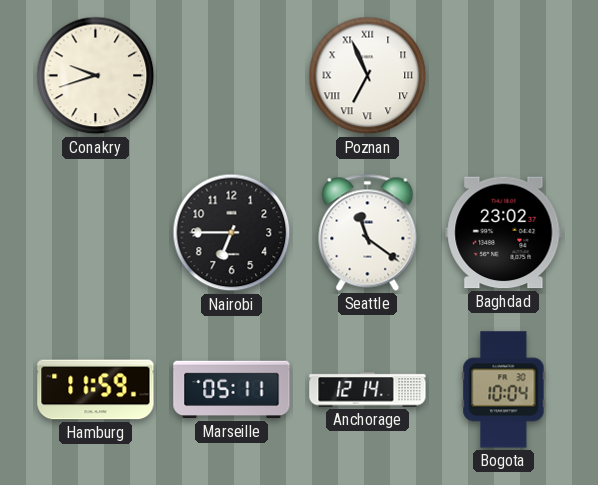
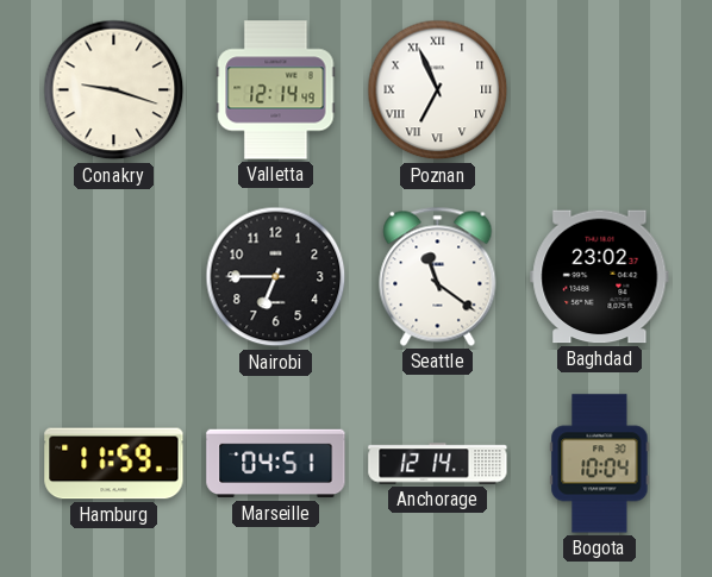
Conakry: 9:42 -> 9:18
Valletta: none -> 12:14
Marseille: 05:11 -> 04:51
